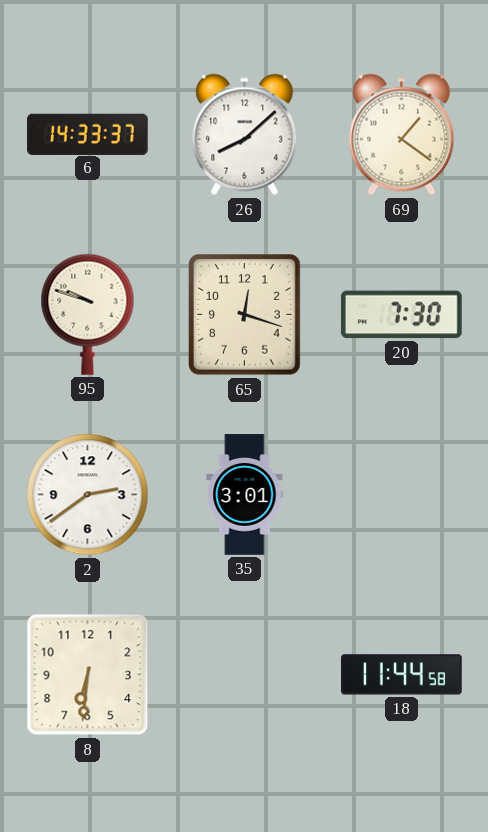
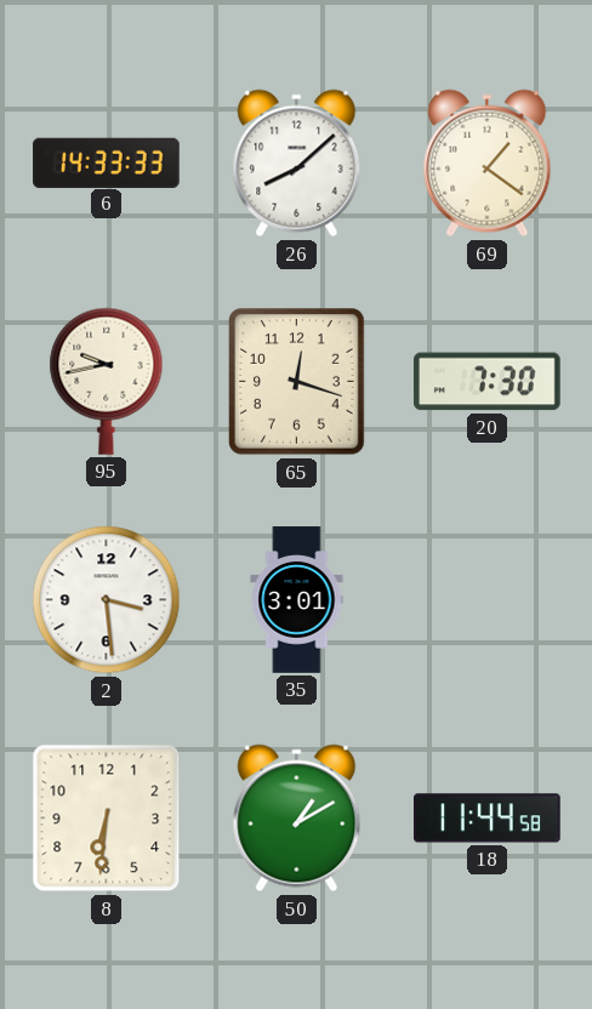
6: 14:33:37 -> 14:33:33
95: 9:48 -> 9:43
2: 2:39 -> 3:29
50: none -> 1:10
